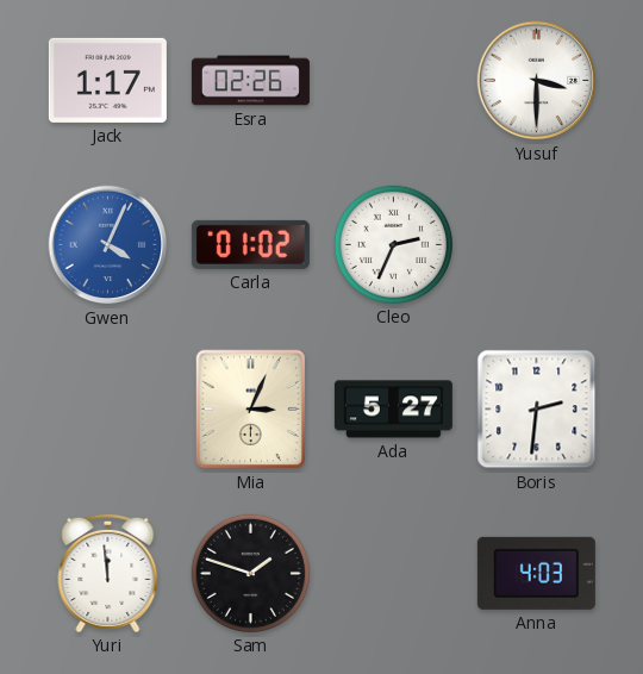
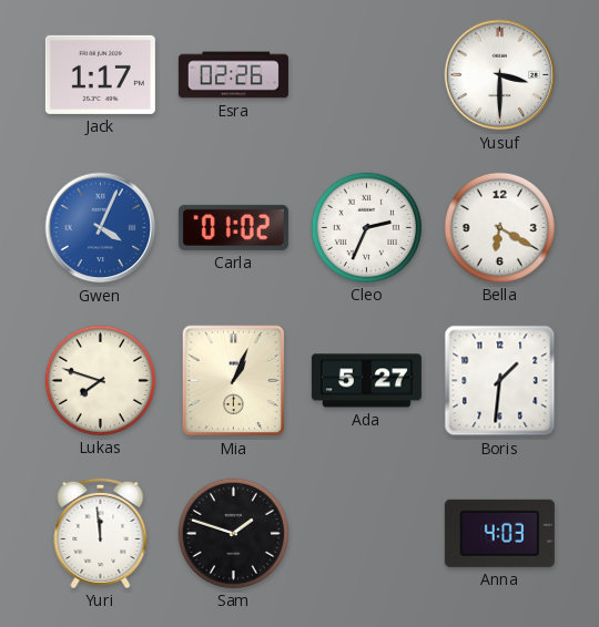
Bella: none -> 6:20
Lukas: none -> 7:48
Mia: 3:04 -> 1:04
Boris: 2:31 -> 1:31
